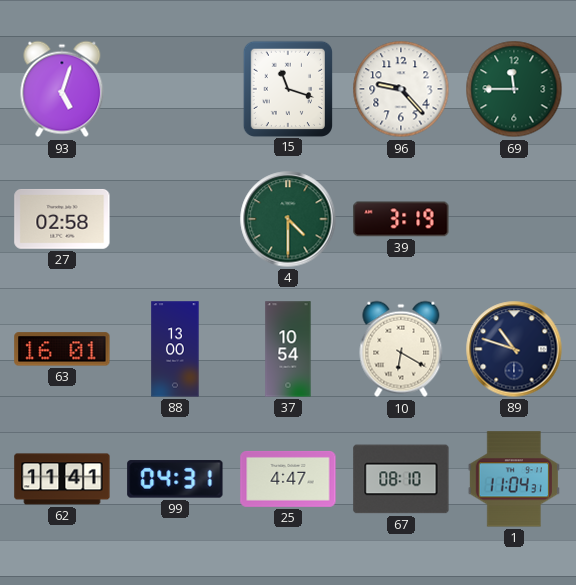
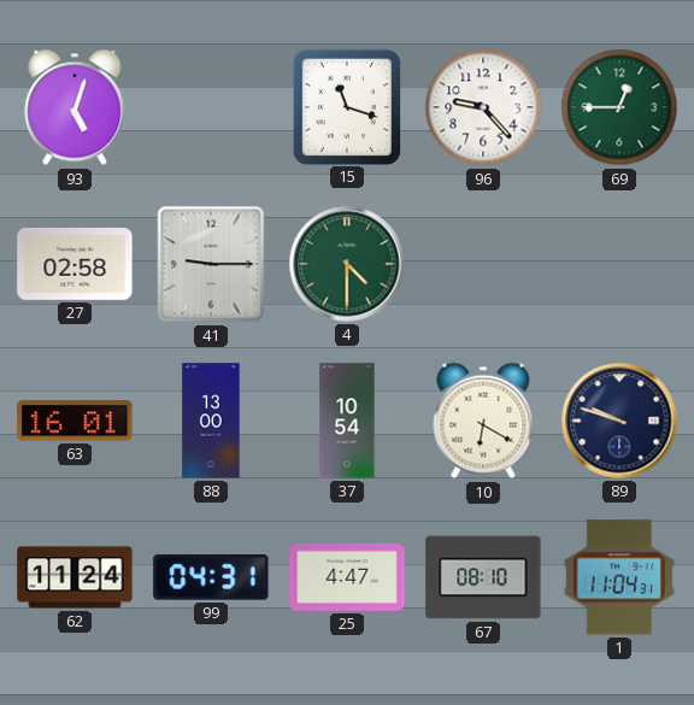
69: 11:45 -> 12:45
41: none -> 9:15
39: 3:19 -> none
89: 10:48 -> 9:48
62: 11:41 -> 11:24
